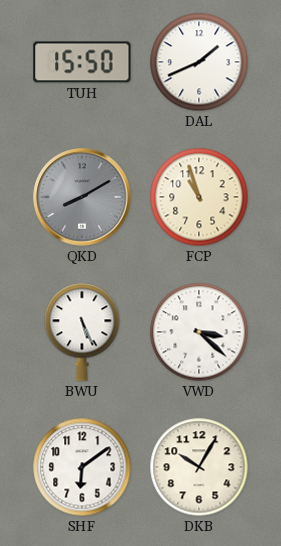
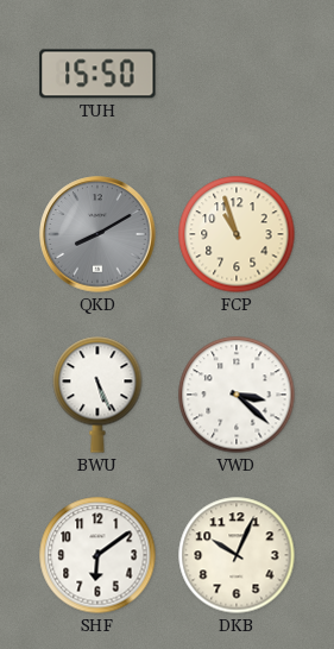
DAL: 1:41 -> none
DKB: 10:05 -> 10:04
